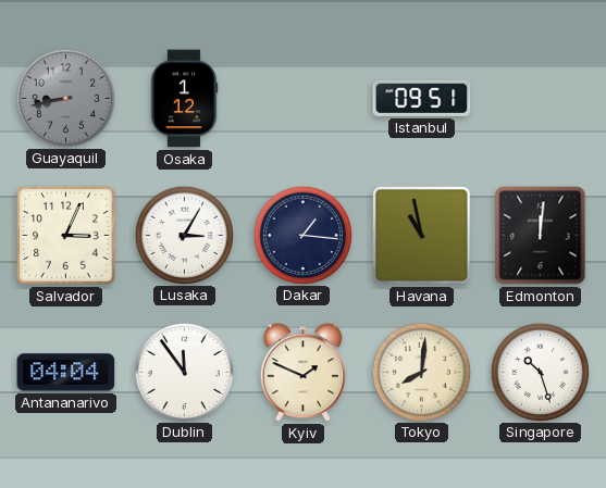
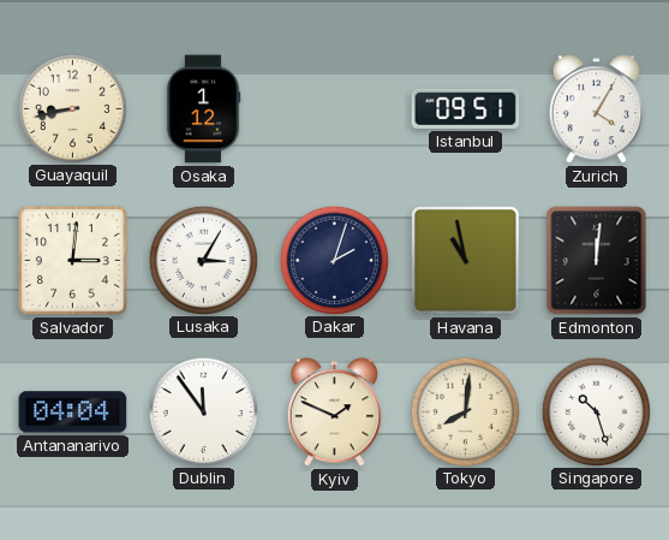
Guayaquil dial: grey -> cream
Zurich: none -> 4:05
Salvador: 3:04 -> 3:01
Dakar: 1:16 -> 2:03
